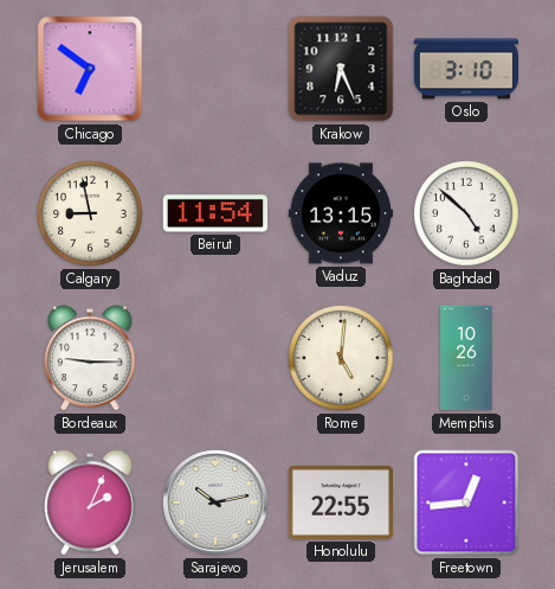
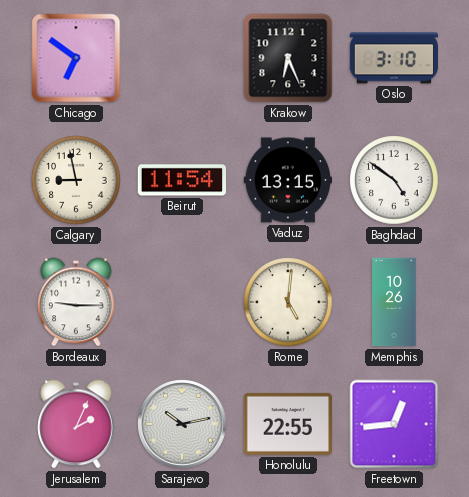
Baghdad: 4:52 -> 4:51
